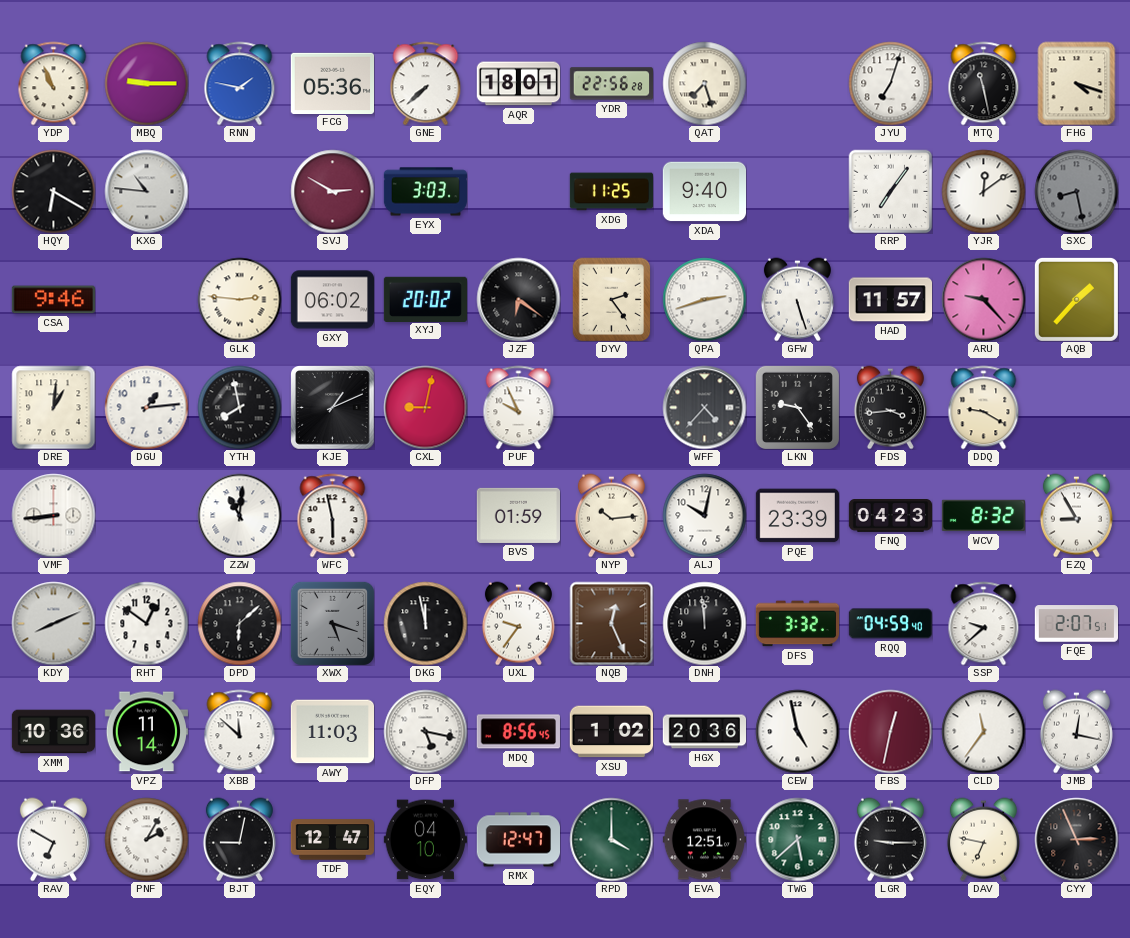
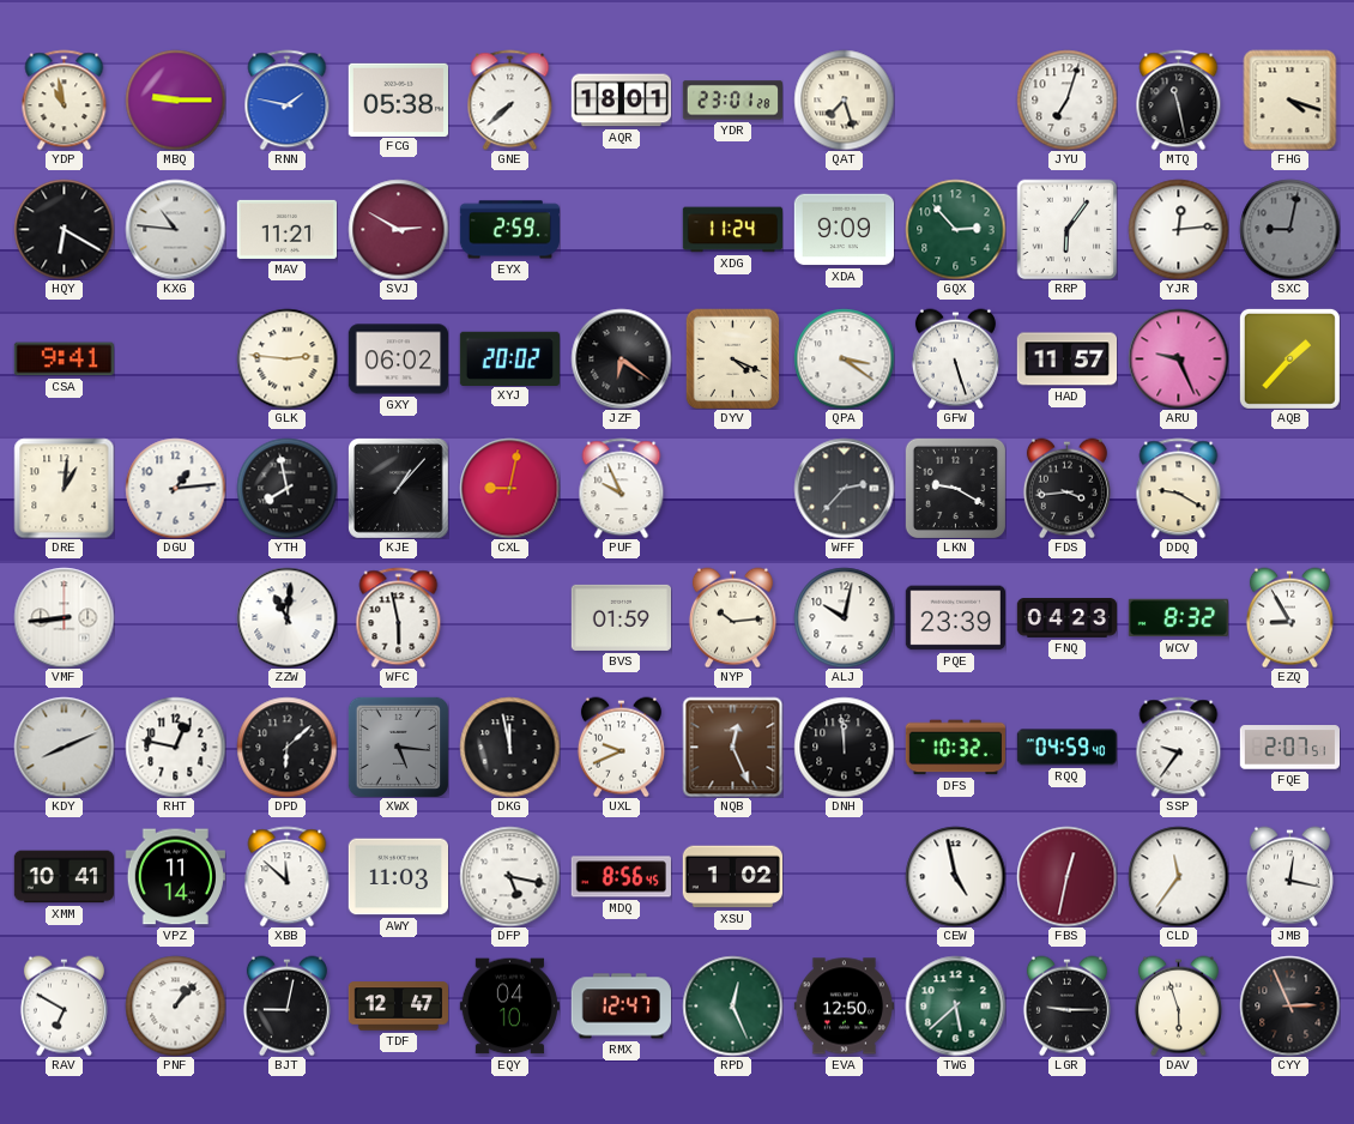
YDP: 10:56 -> 10:58
FCG: 05:36 -> 05:38
YDR: 22:56 -> 23:01
MAV: none -> 11:21
EYX: 3:03 -> 2:59
XDG: 11:25 -> 11:24
XDA: 9:40 -> 9:09
GQX: none -> 2:53
RRP: 7:06 -> 6:06
YJR: 12:09 -> 12:14
SXC: 8:28 -> 9:02
CSA: 9:46 -> 9:41
DYV: 2:24 -> 4:19
QPA: 2:42 -> 3:21
ARU: 9:23 -> 9:26
KJE: 1:11 -> 1:07
WFF: 4:37 -> 2:37
LKN: 9:24 -> 9:20
RHT: 12:51 -> 12:47
XWX: 5:18 -> 5:16
UXL: 9:36 -> 9:41
DFS: 3:32 -> 10:32
SSP: 9:38 -> 9:36
XMM: 10:36 -> 10:41
HGX: 20:36 -> none
PNF: 2:05 -> 1:07
RPD: 4:00 -> 12:26
EVA: 12:51 -> 12:50
DAV: 6:47 -> 5:57
